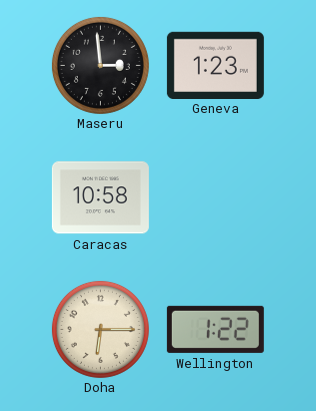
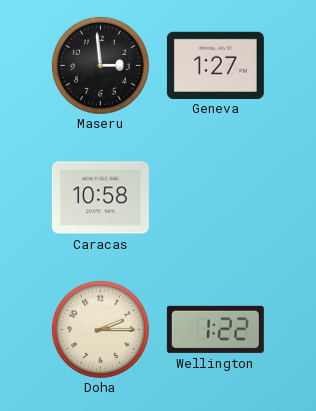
Geneva: 1:23 -> 1:27
Doha: 6:15 -> 2:15
